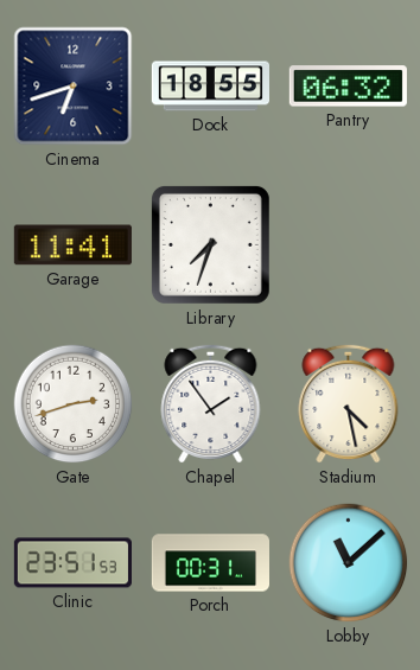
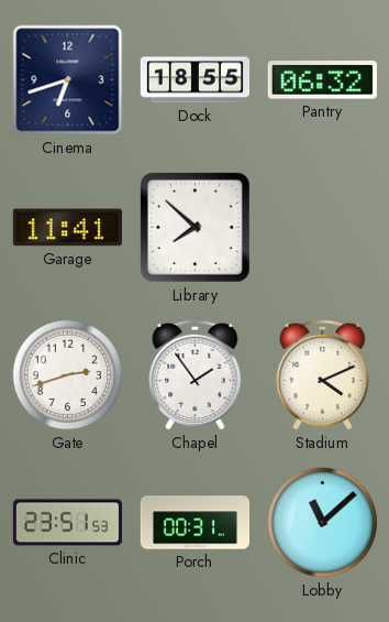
Library: 7:33 -> 7:52
Stadium: 4:28 -> 4:11
